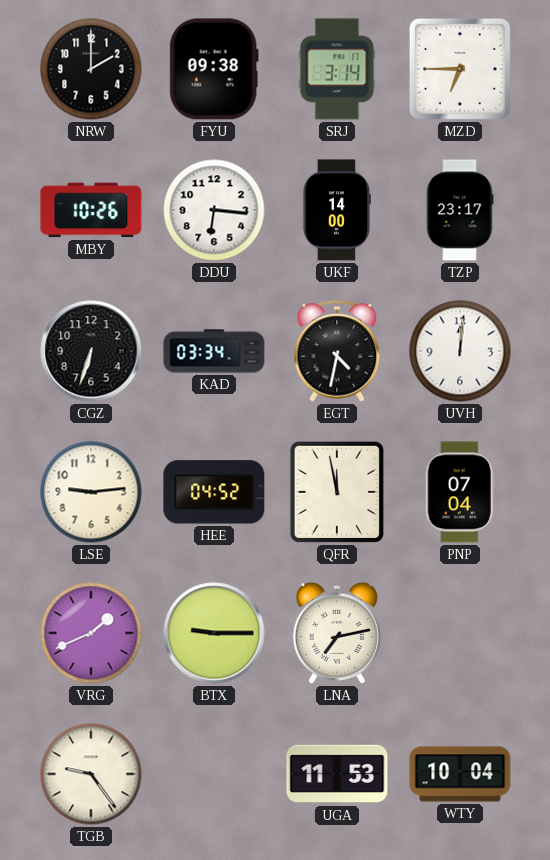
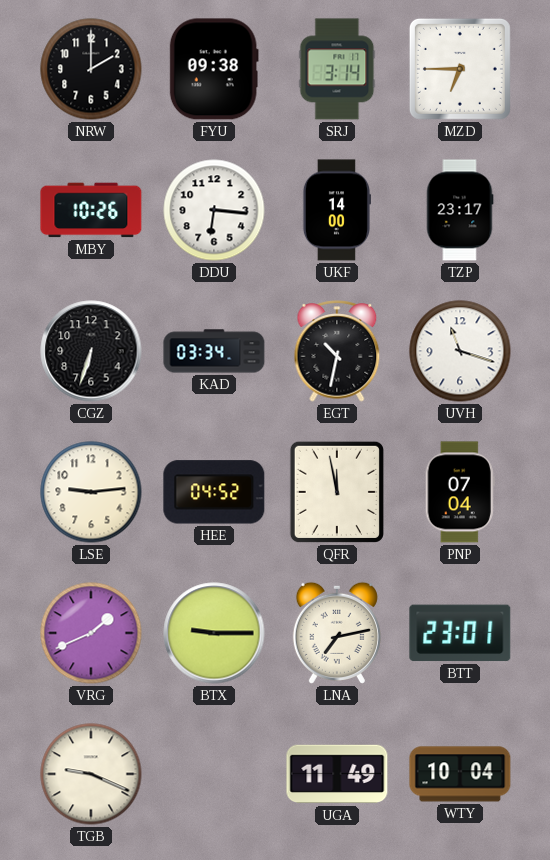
EGT: 4:32 -> 10:32
UVH: 12:01 -> 11:18
BTT: none -> 23:01
TGB: 9:24 -> 9:19
UGA: 11:53 -> 11:49
